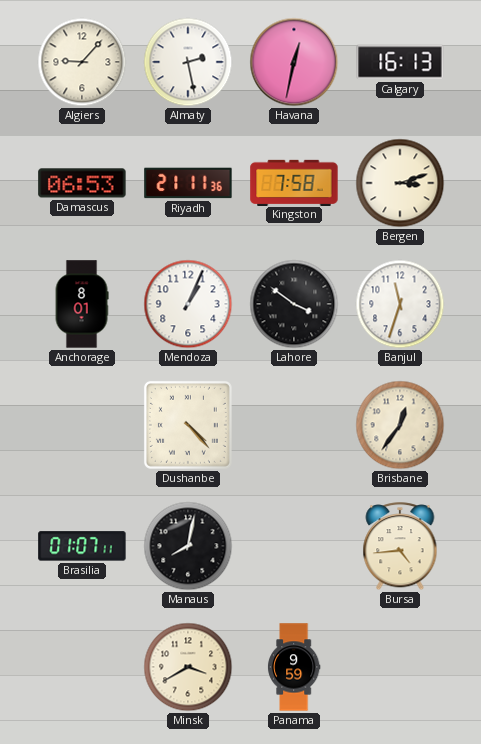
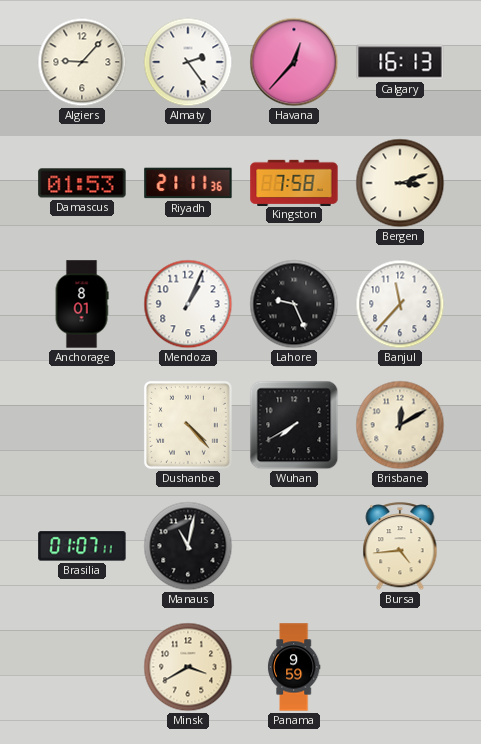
Almaty: 2:28 -> 2:24
Havana: 12:32 -> 12:37
Damascus: 06:53 -> 01:53
Lahore: 3:51 -> 9:26
Banjul: 11:33 -> 11:37
Wuhan: none -> 7:40
Brisbane: 12:36 -> 12:10
Manaus: 8:02 -> 11:02
